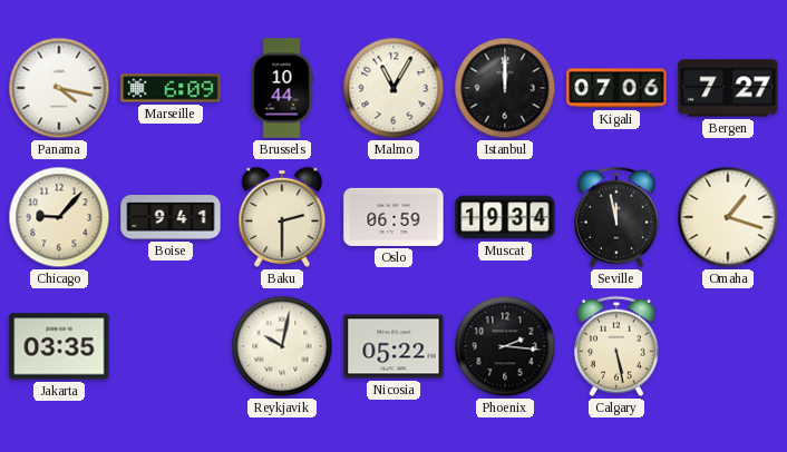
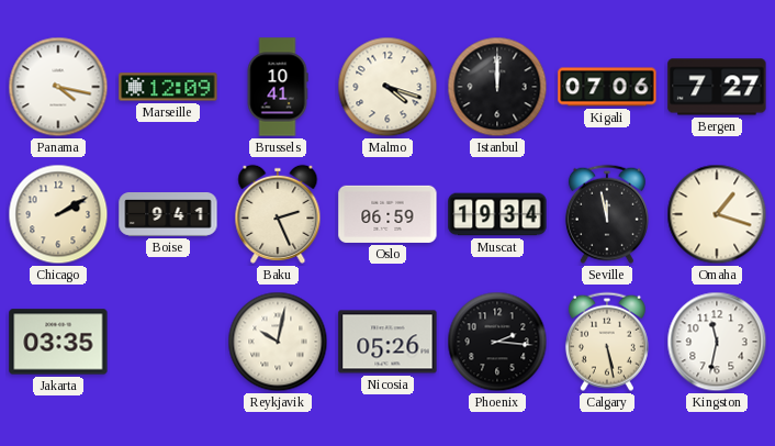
Marseille: 6:09 -> 12:09
Brussels: 10:44 -> 10:41
Malmo: 11:05 -> 4:18
Chicago: 9:07 -> 2:10
Baku: 2:30 -> 2:26
Nicosia: 05:22 -> 05:26
Kingston: none -> 11:32
